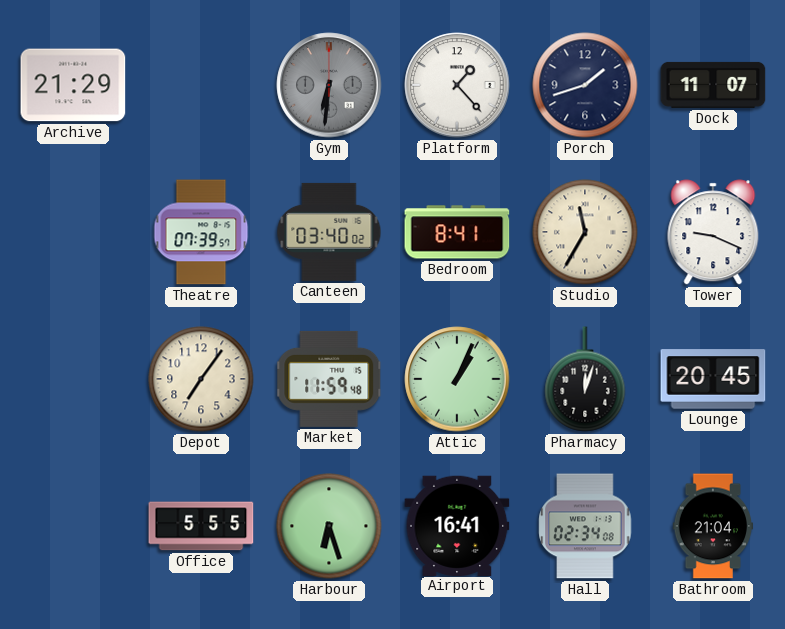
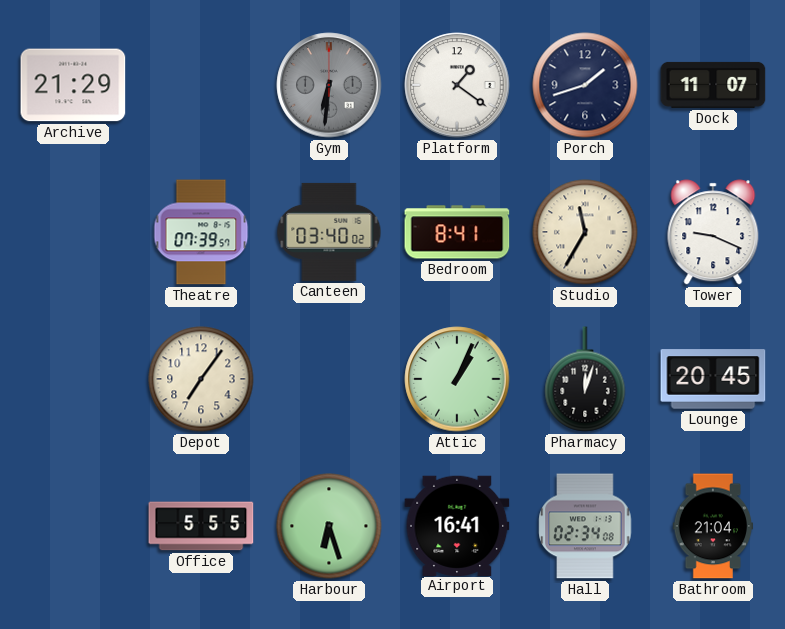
Platform: 1:23 -> 1:21
Market: 11:59 -> none
